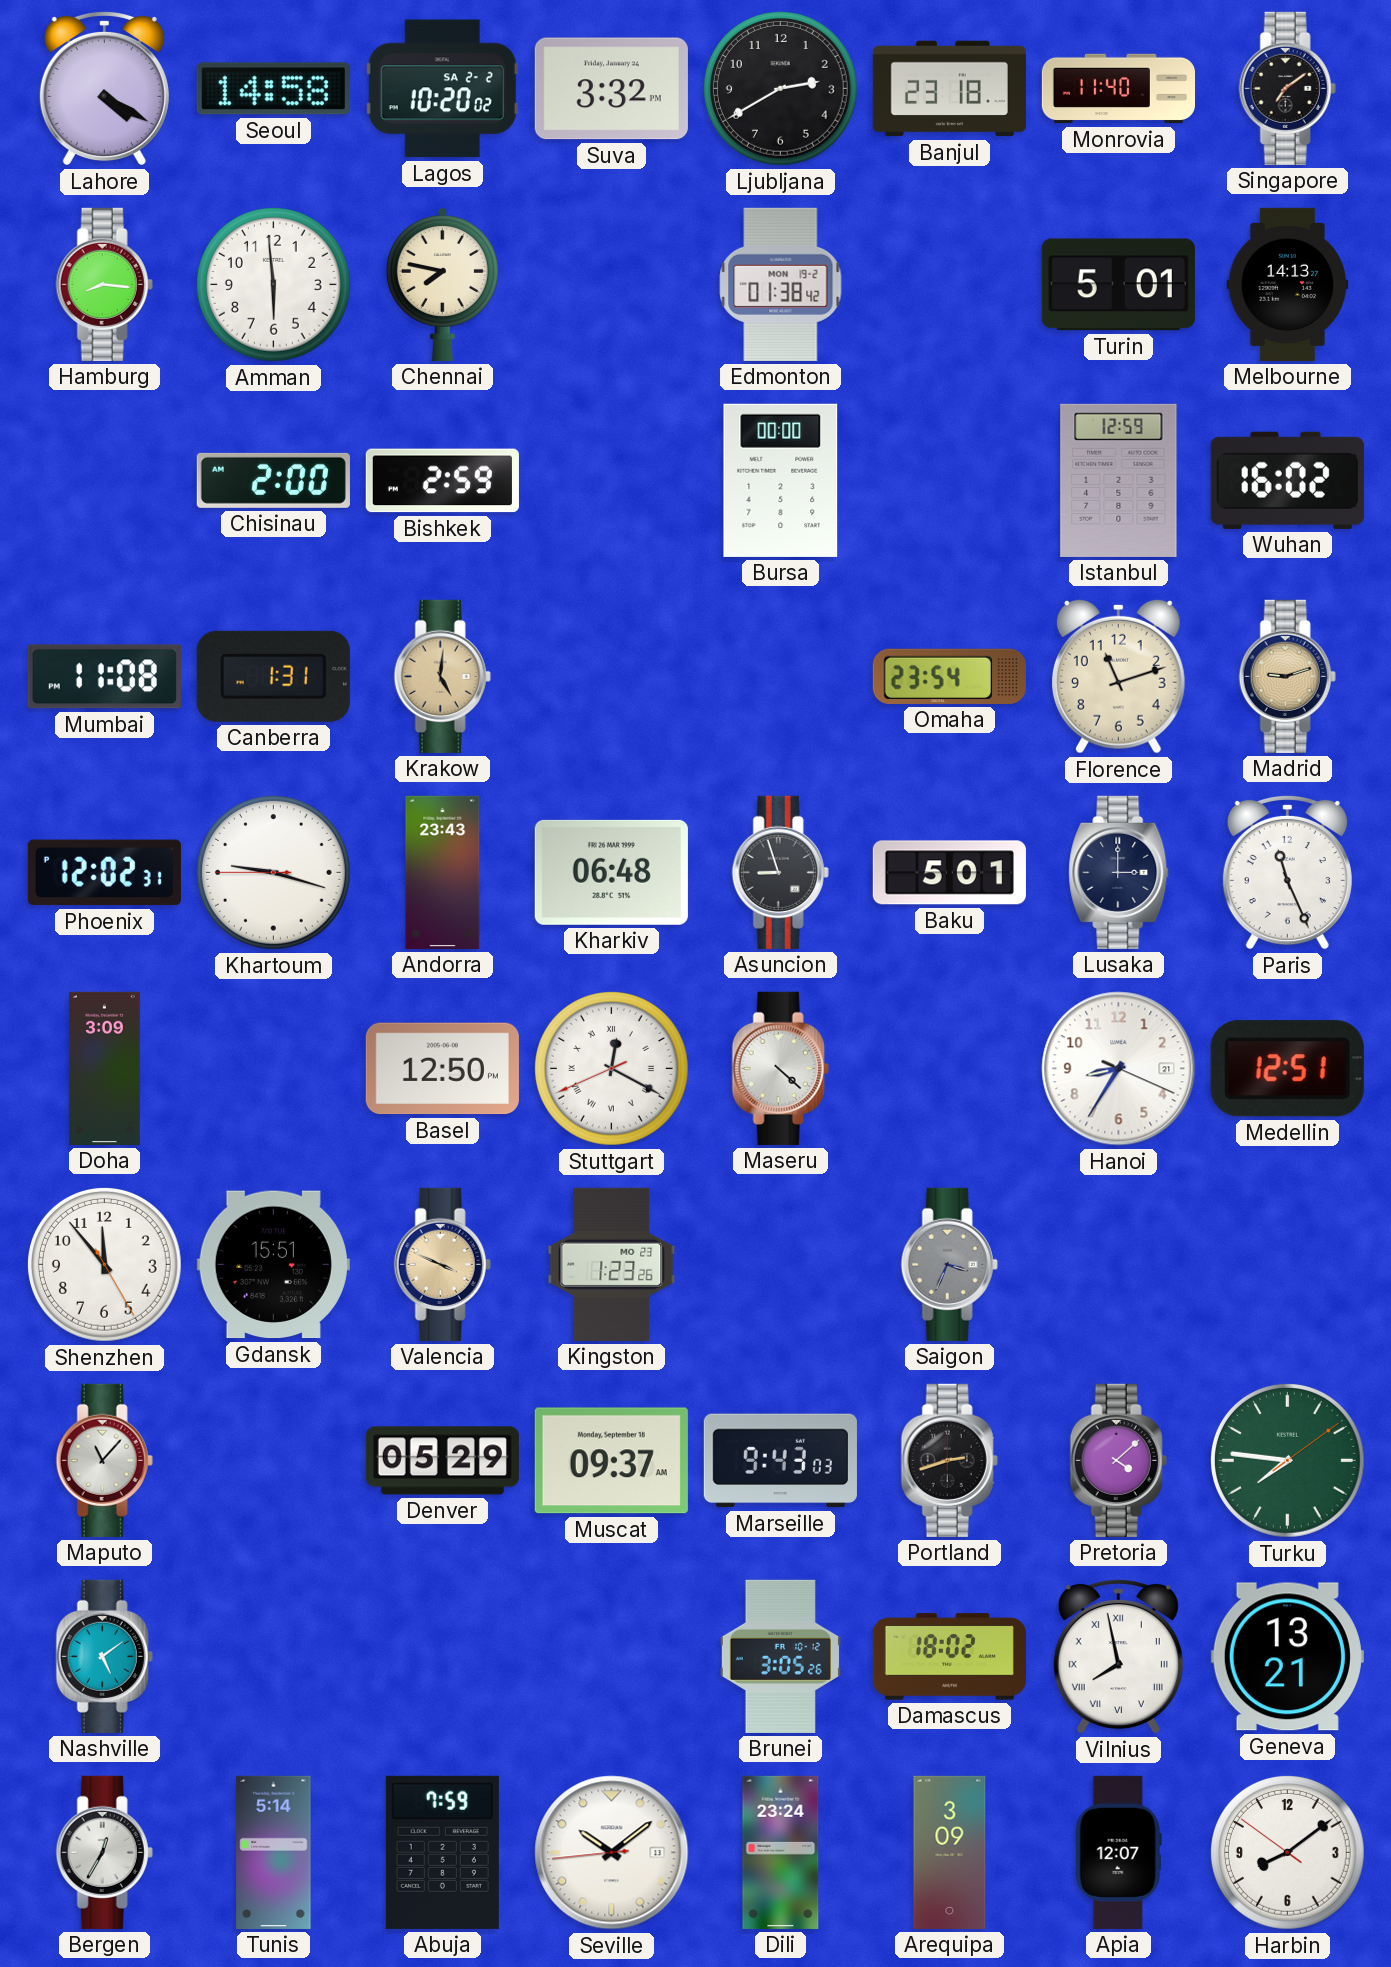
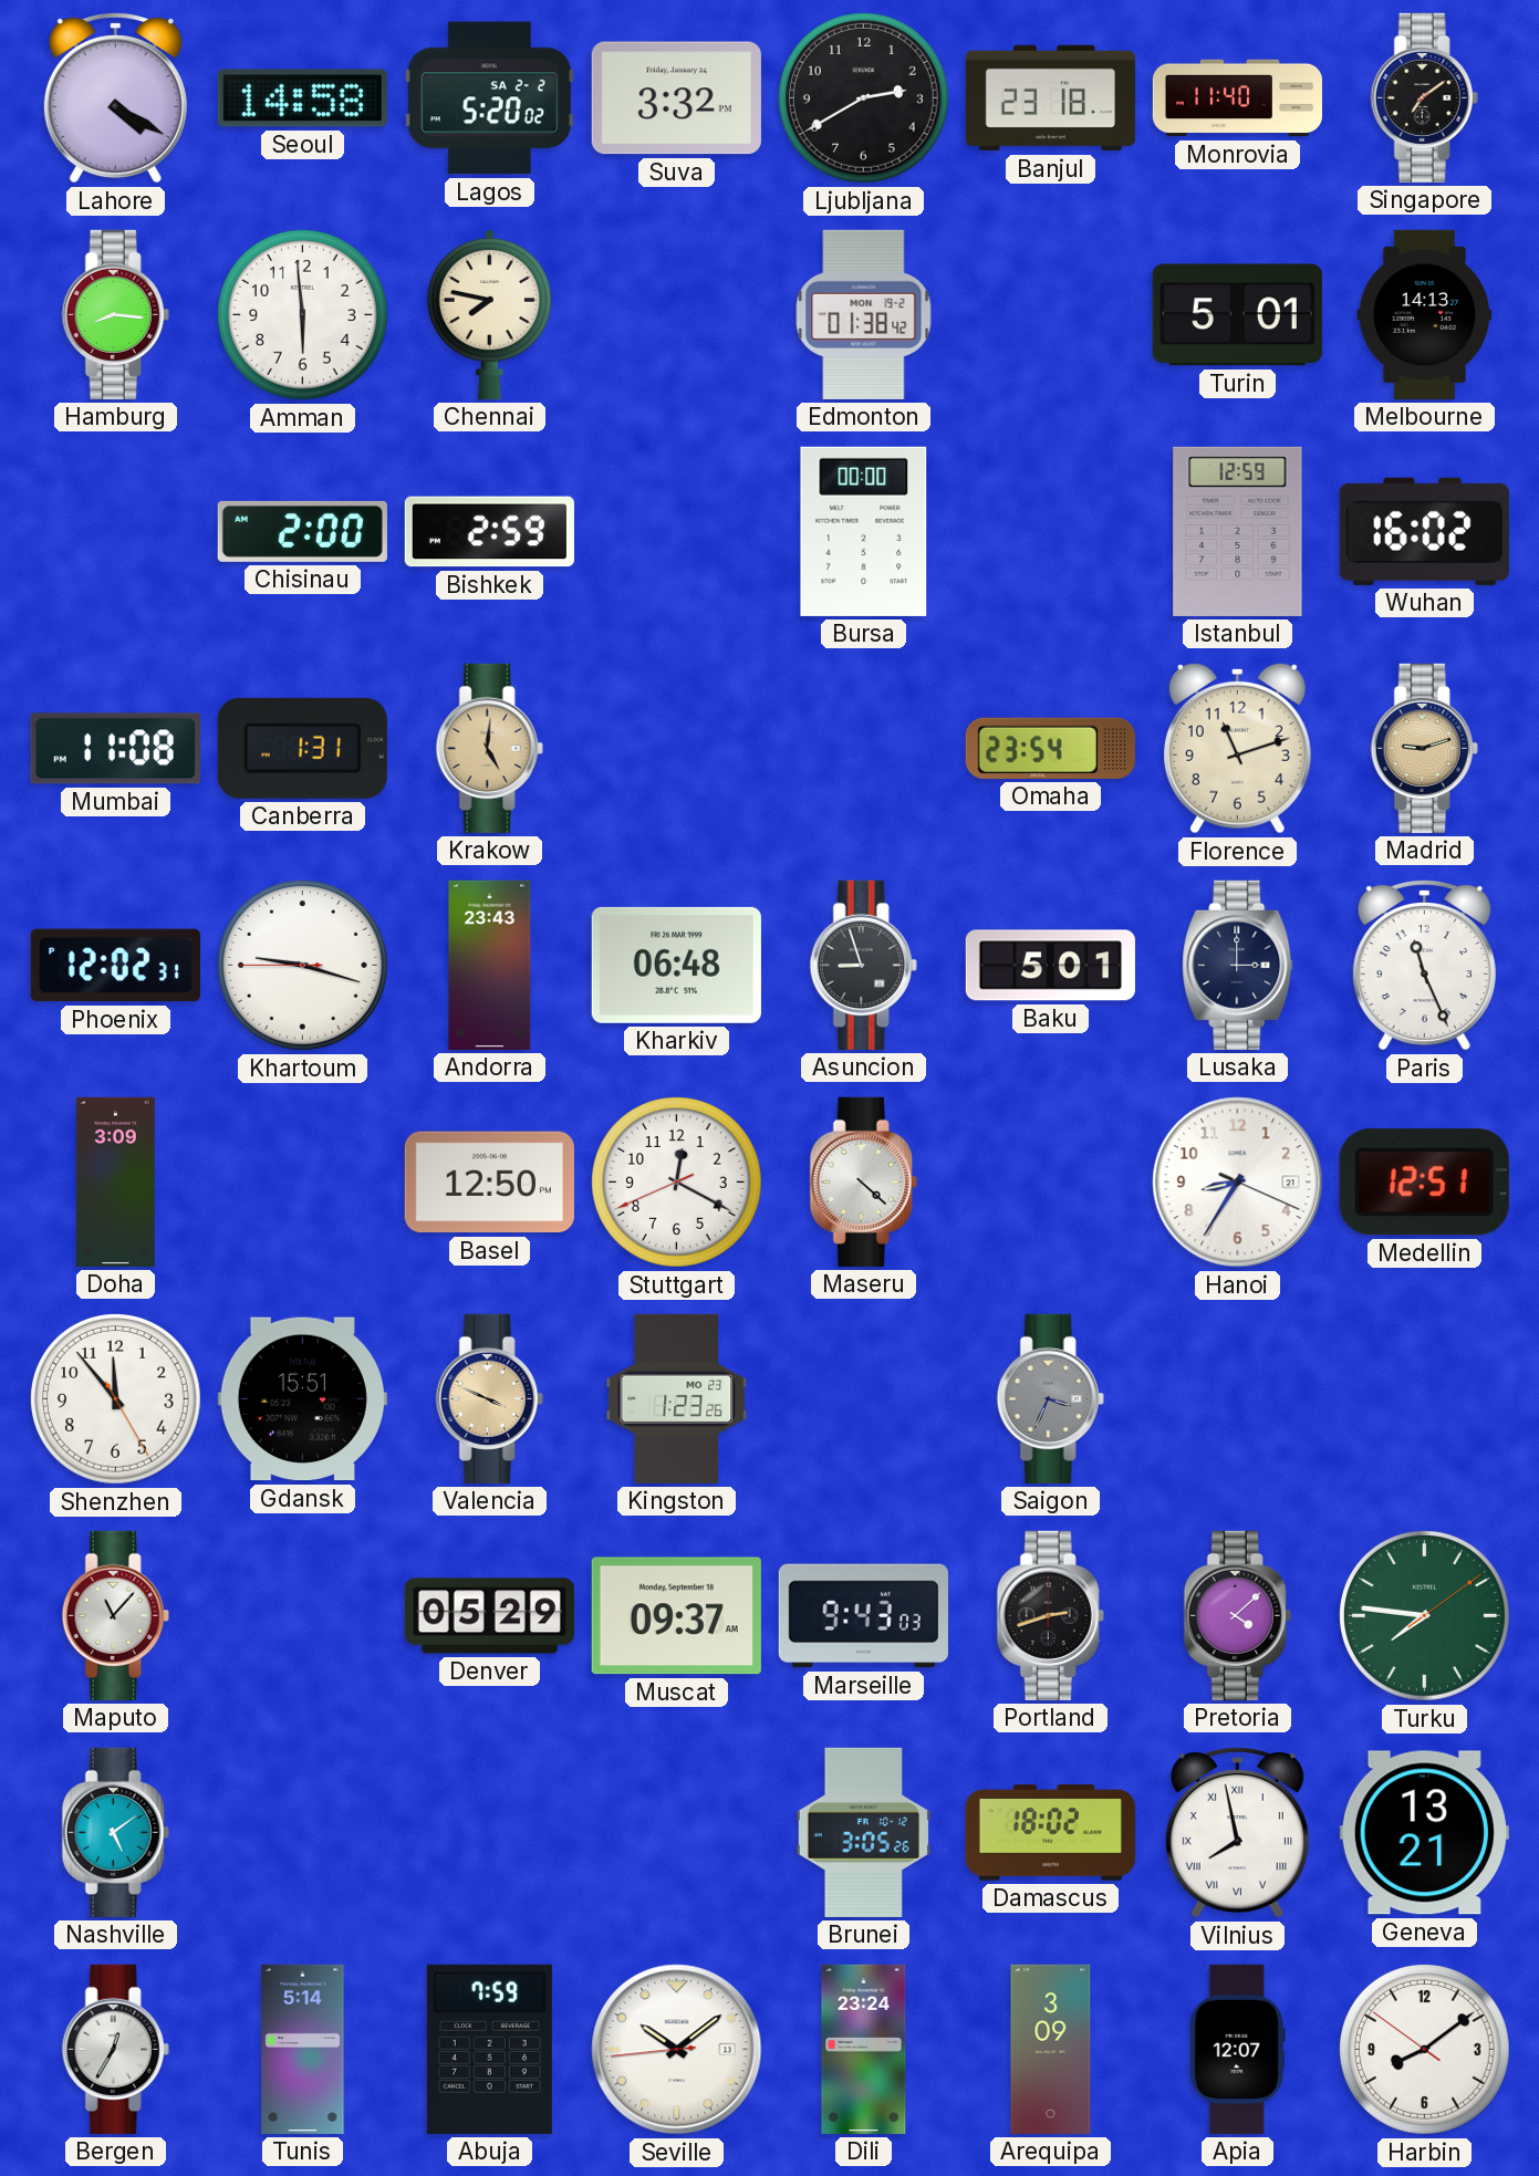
Lagos: 10:20 -> 5:20
Stuttgart numerals: Roman -> Arabic
